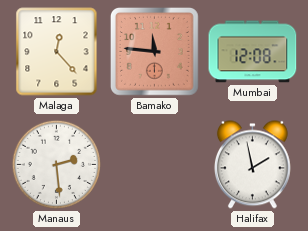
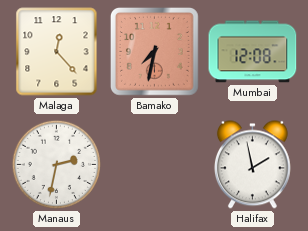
Bamako: 11:46 -> 7:32
Manaus: 2:29 -> 2:32
